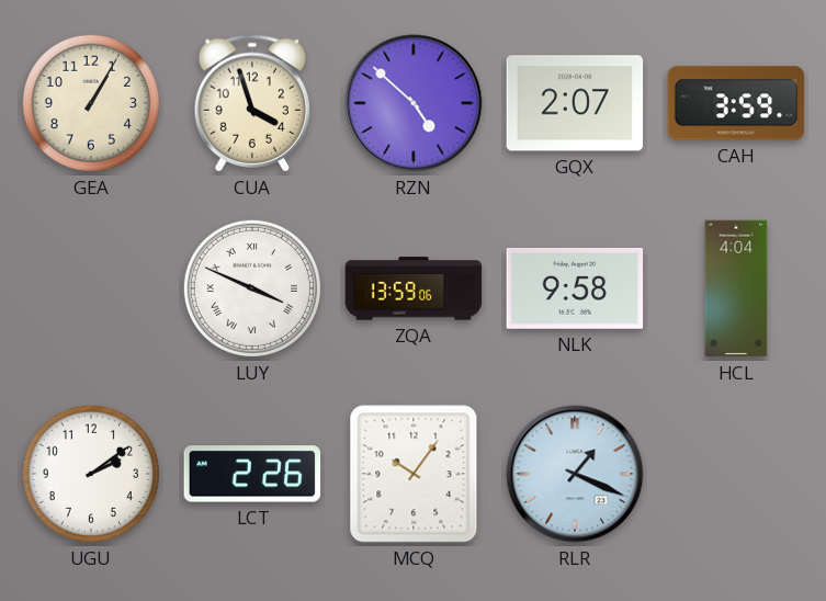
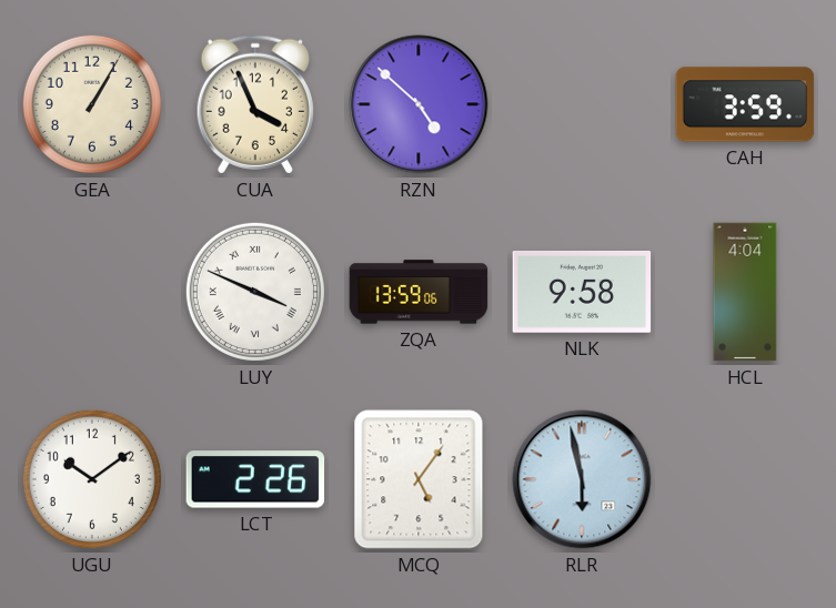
CUA: 3:57 -> 3:56
GQX: 2:07 -> none
UGU: 2:09 -> 10:09
MCQ: 10:06 -> 5:06
RLR: 1:19 -> 5:58
